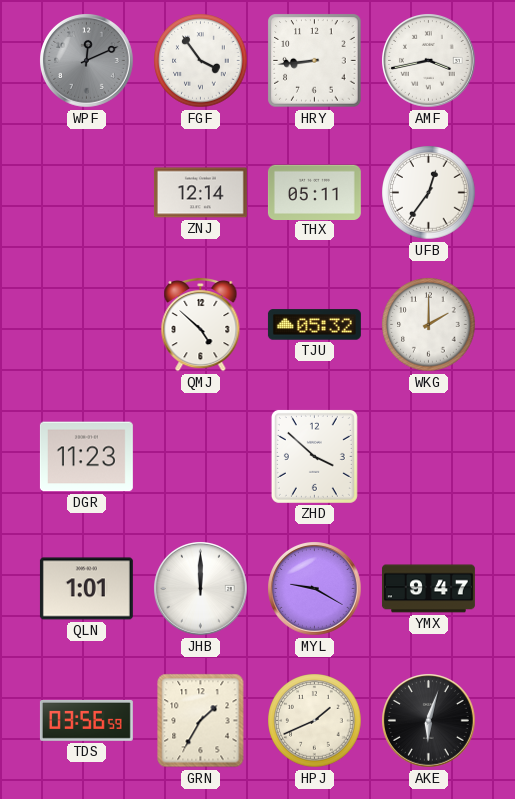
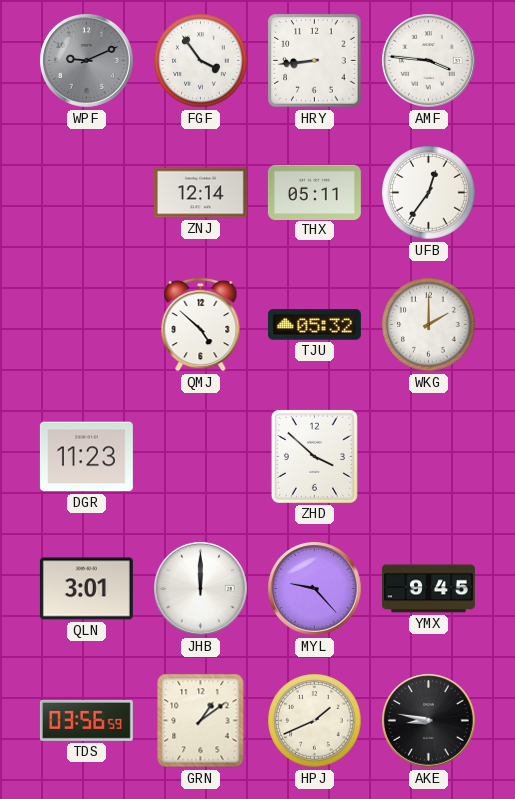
WPF: 12:11 -> 9:11
AMF: 3:43 -> 3:46
QLN: 1:01 -> 3:01
MYL: 9:20 -> 9:23
YMX: 9:47 -> 9:45
GRN: 1:35 -> 1:09
AKE: 6:03 -> 8:47
